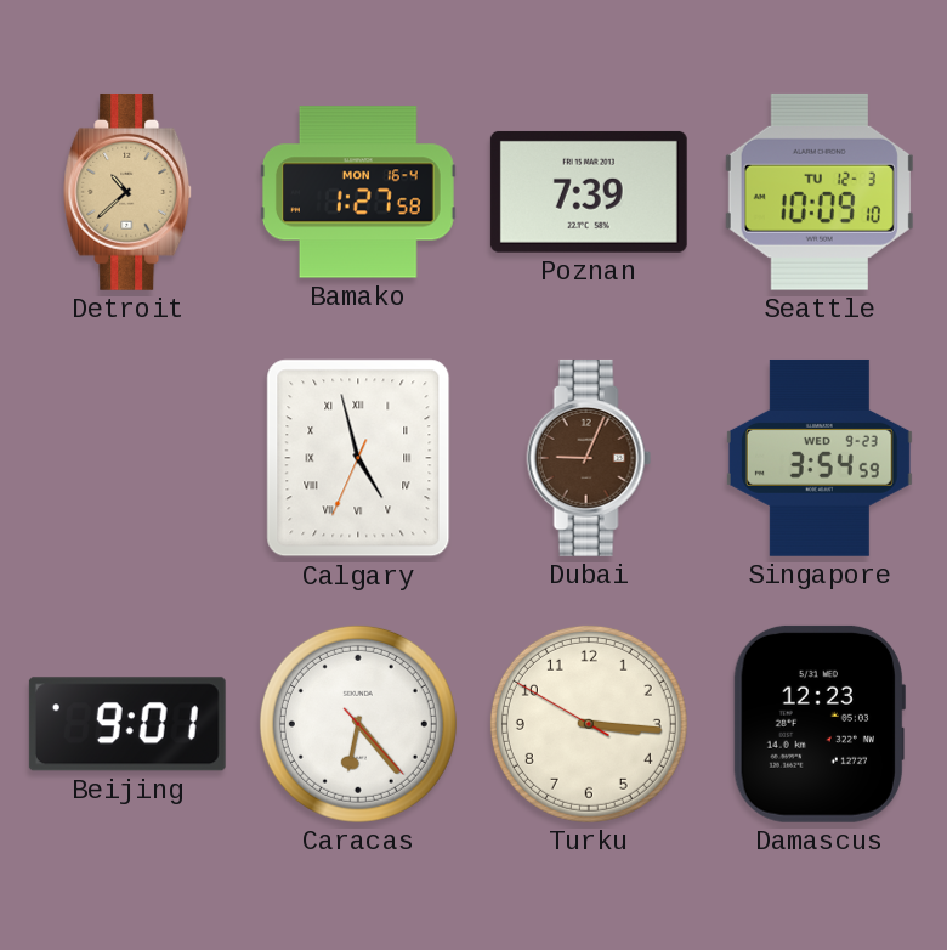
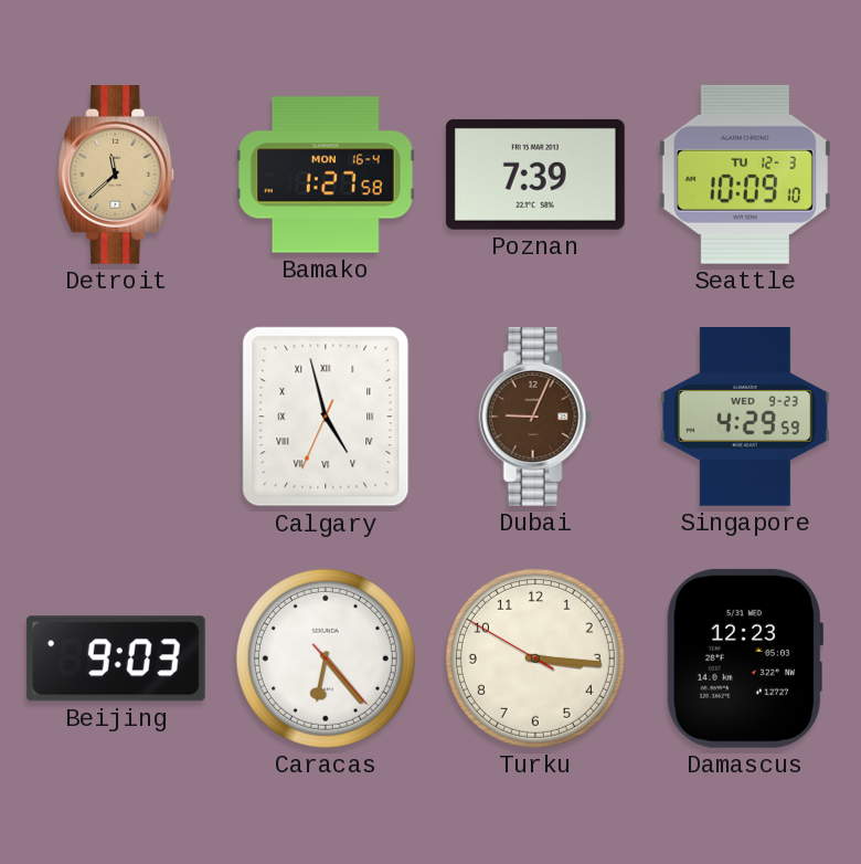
Detroit: 10:38 -> 11:38
Singapore: 3:54 -> 4:29
Beijing: 9:01 -> 9:03
